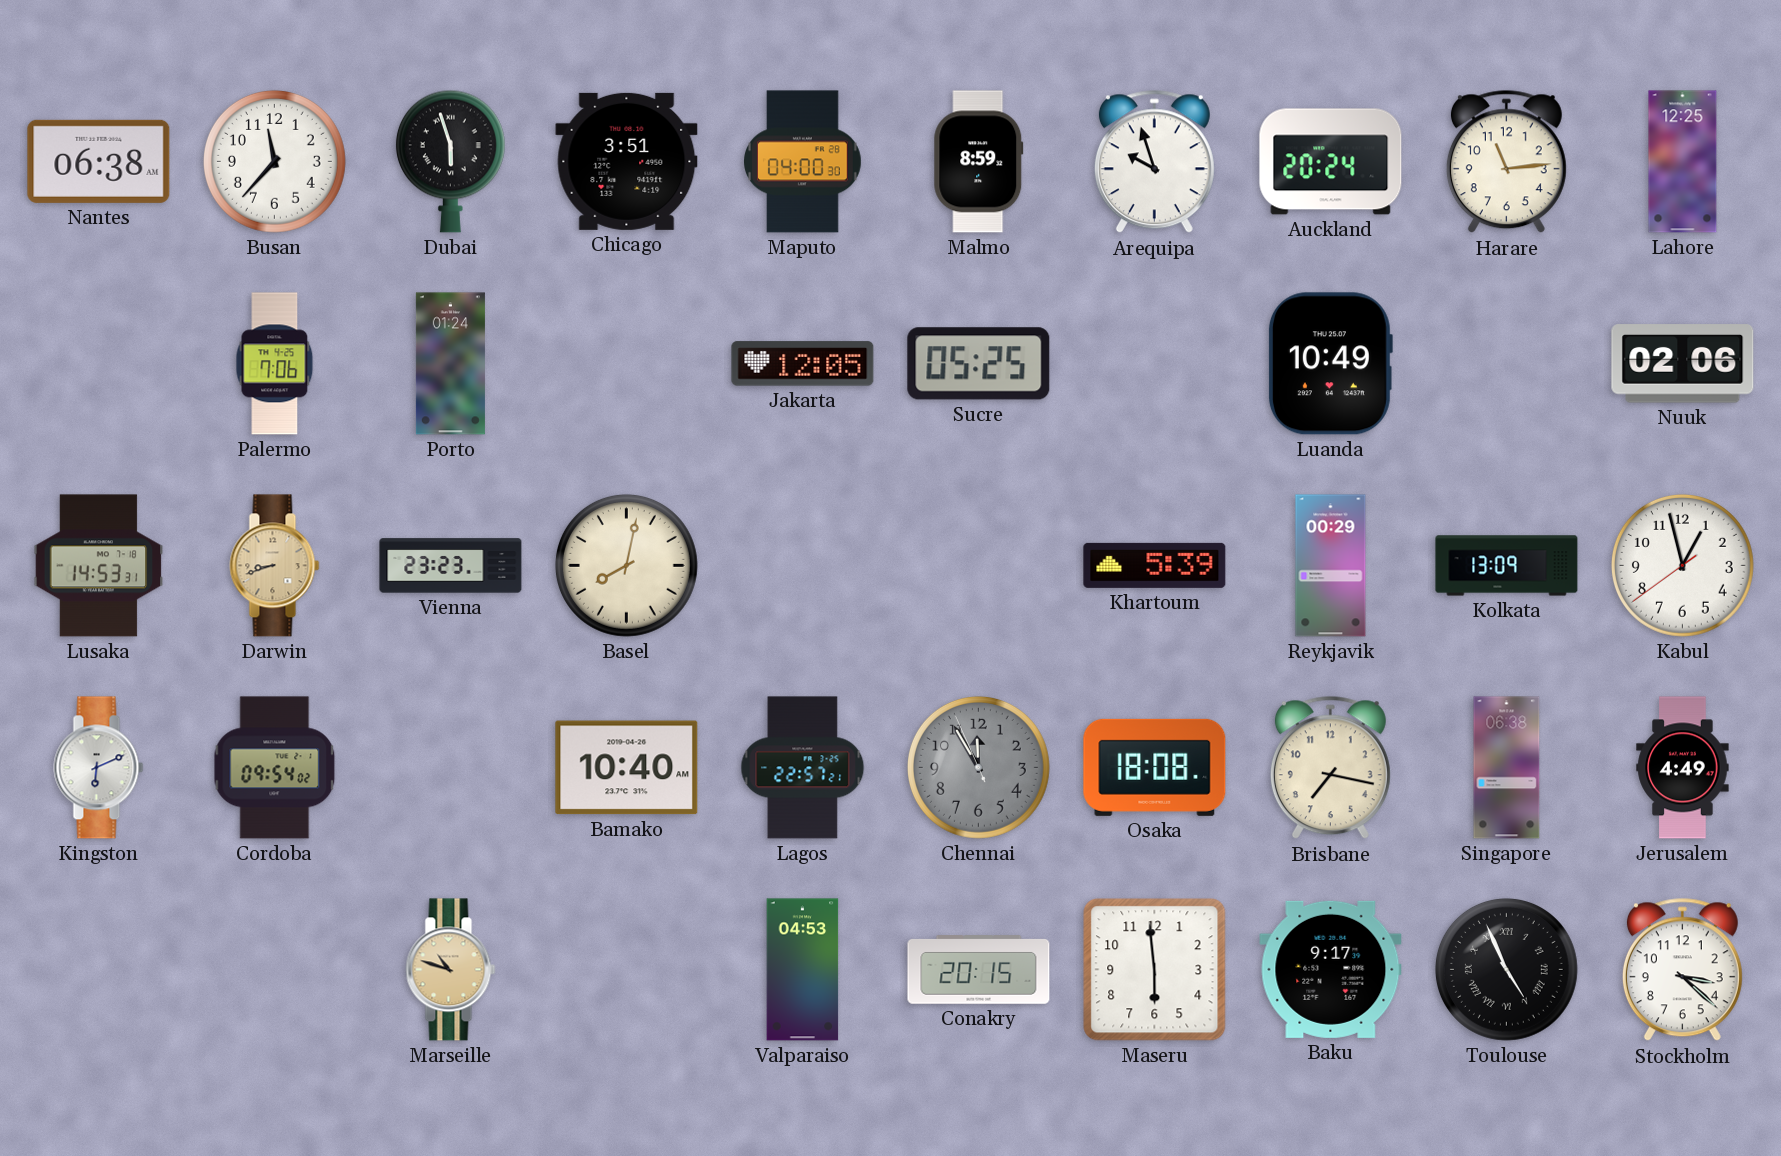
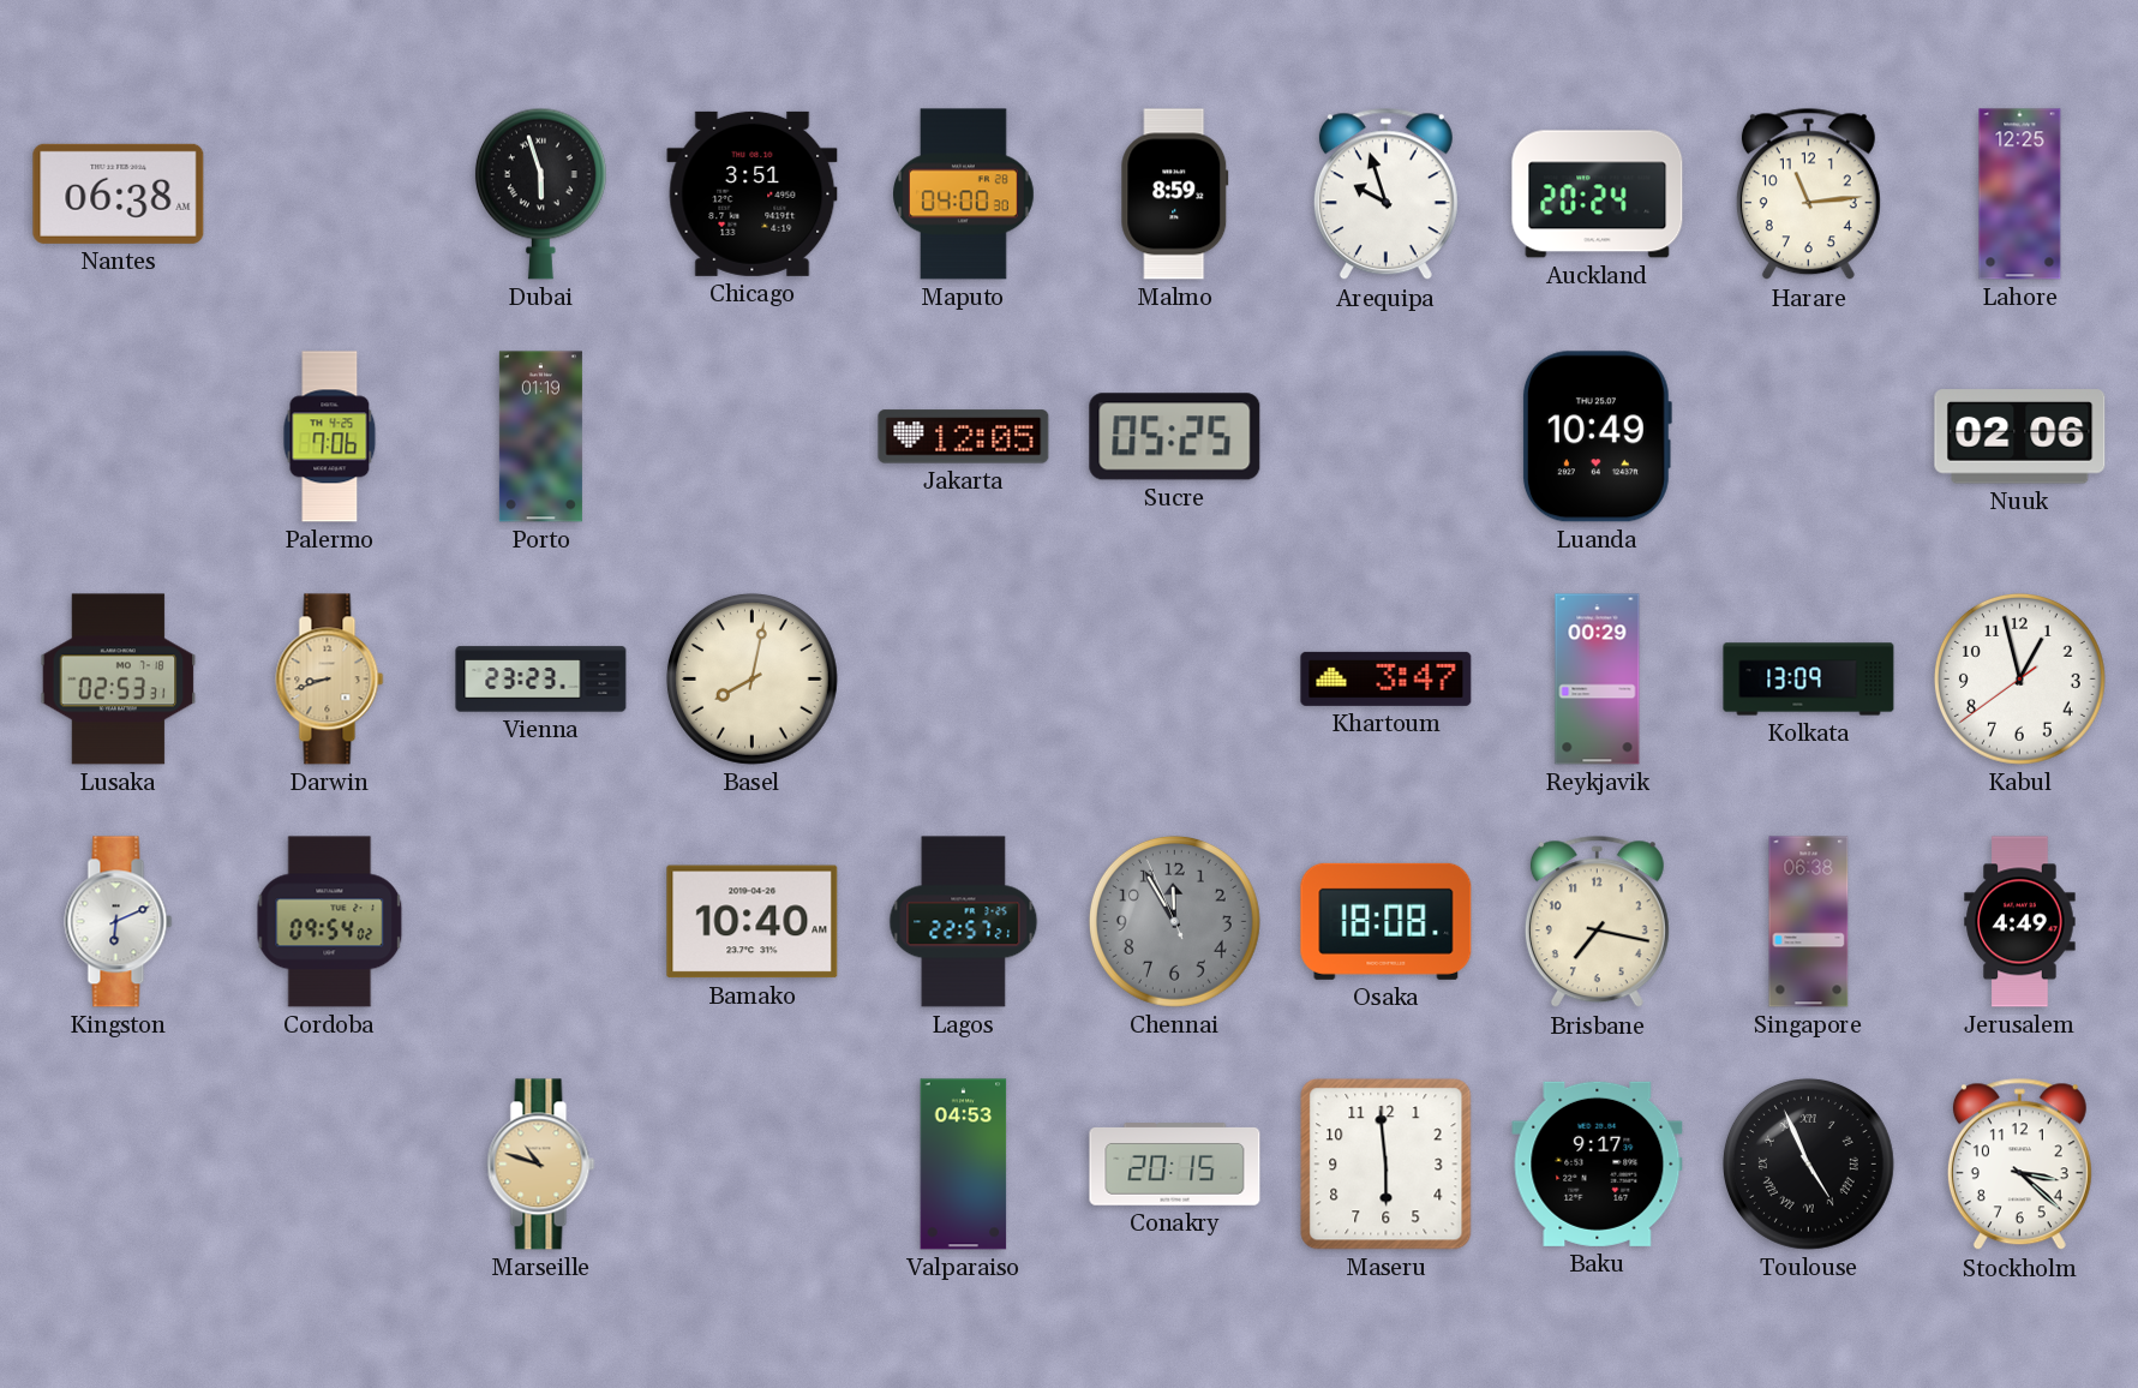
Busan: 11:37 -> none
Porto: 01:24 -> 01:19
Lusaka: 14:53 -> 02:53
Khartoum: 5:39 -> 3:47
